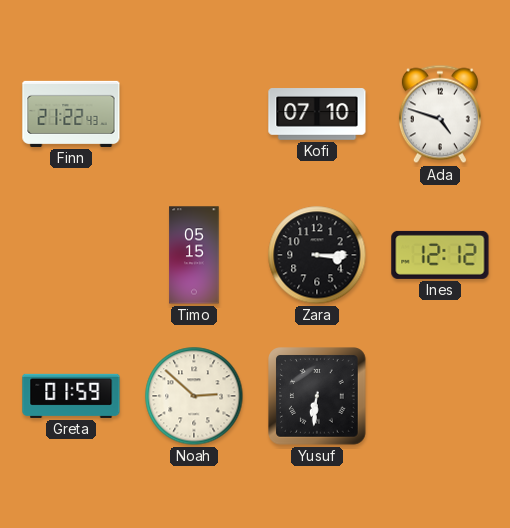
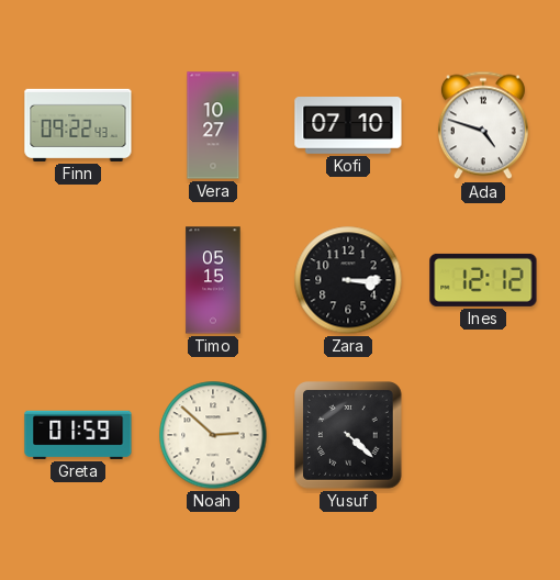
Finn: 21:22 -> 09:22
Vera: none -> 10:27
Yusuf: 6:31 -> 4:22
